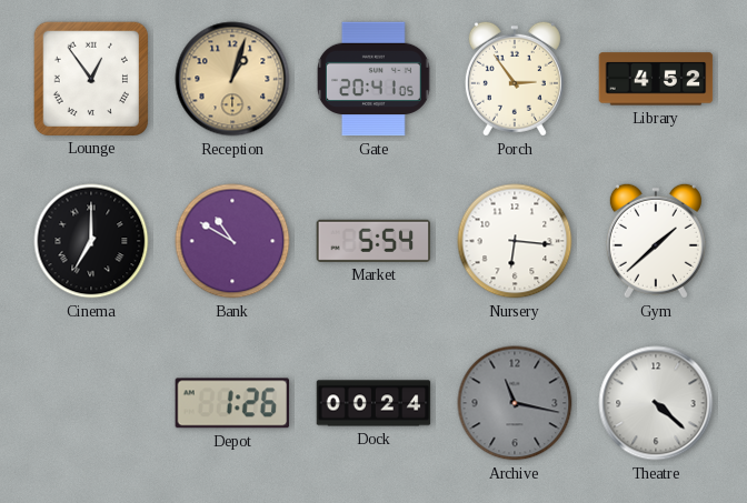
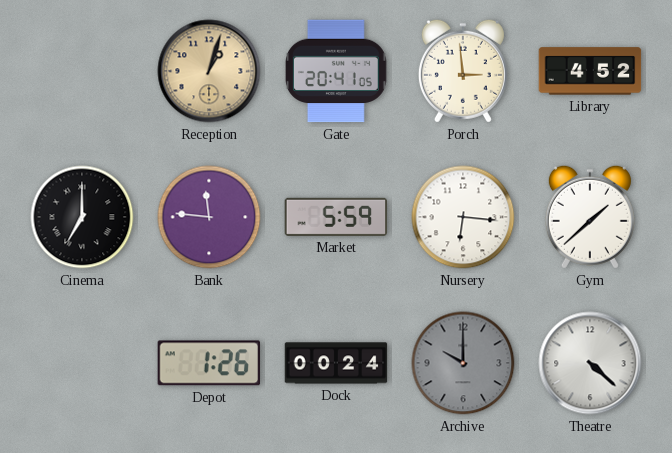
Lounge: 12:54 -> none
Porch: 2:54 -> 2:59
Bank: 10:50 -> 11:46
Market: 5:54 -> 5:59
Archive: 11:17 -> 10:00
